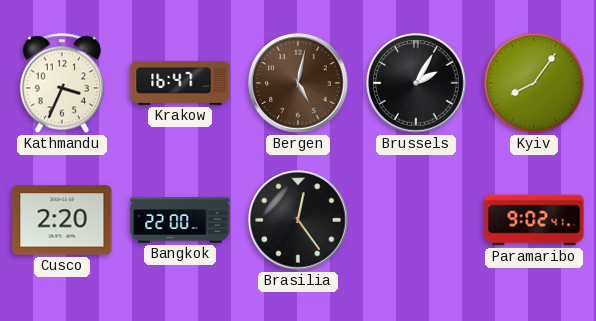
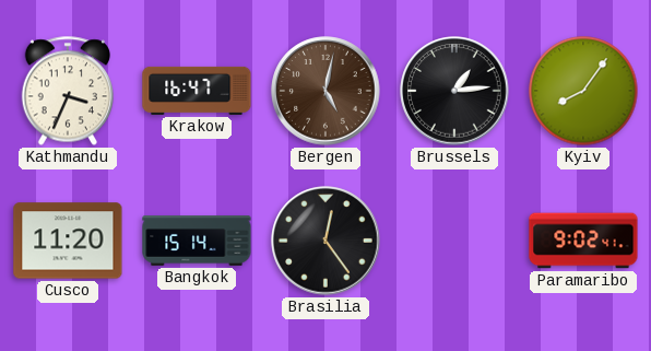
Brussels: 2:05 -> 1:14
Cusco: 2:20 -> 11:20
Bangkok: 22:00 -> 15:14
